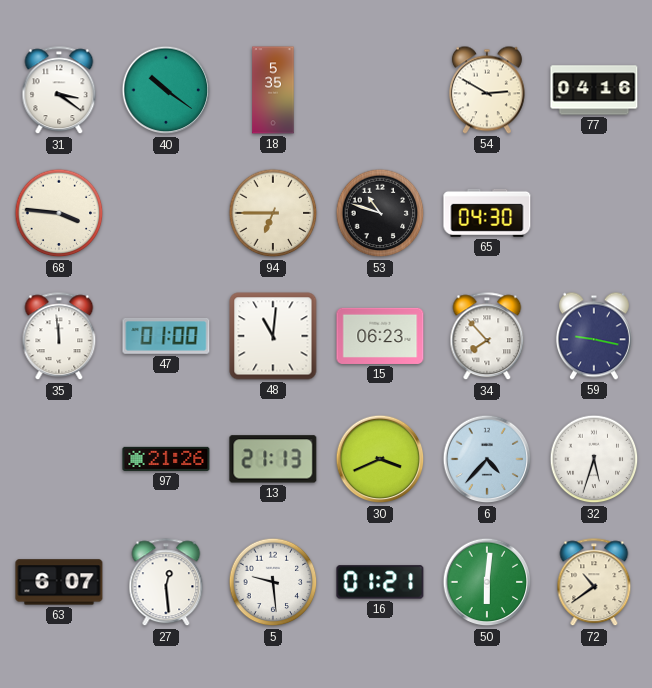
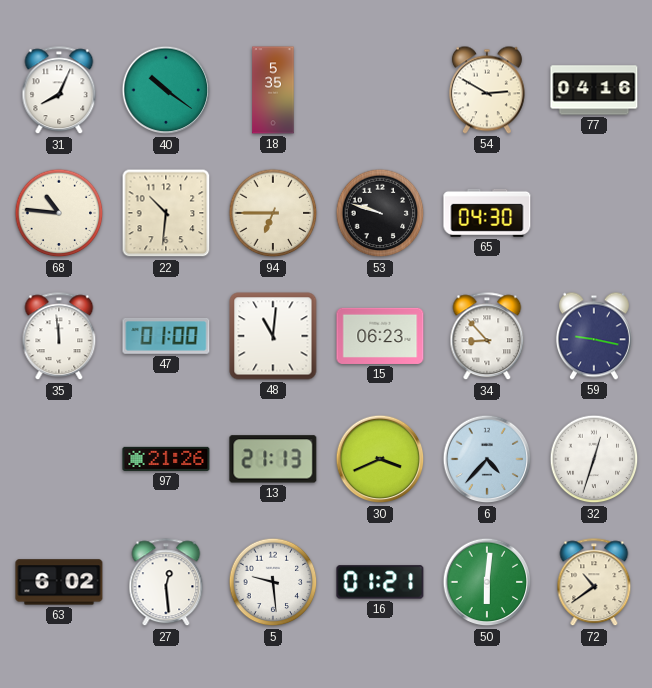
31: 3:21 -> 8:04
68: 3:46 -> 10:46
22: none -> 10:31
53: 10:48 -> 9:48
34: 7:53 -> 8:53
32: 5:33 -> 12:33
63: 6:07 -> 6:02
